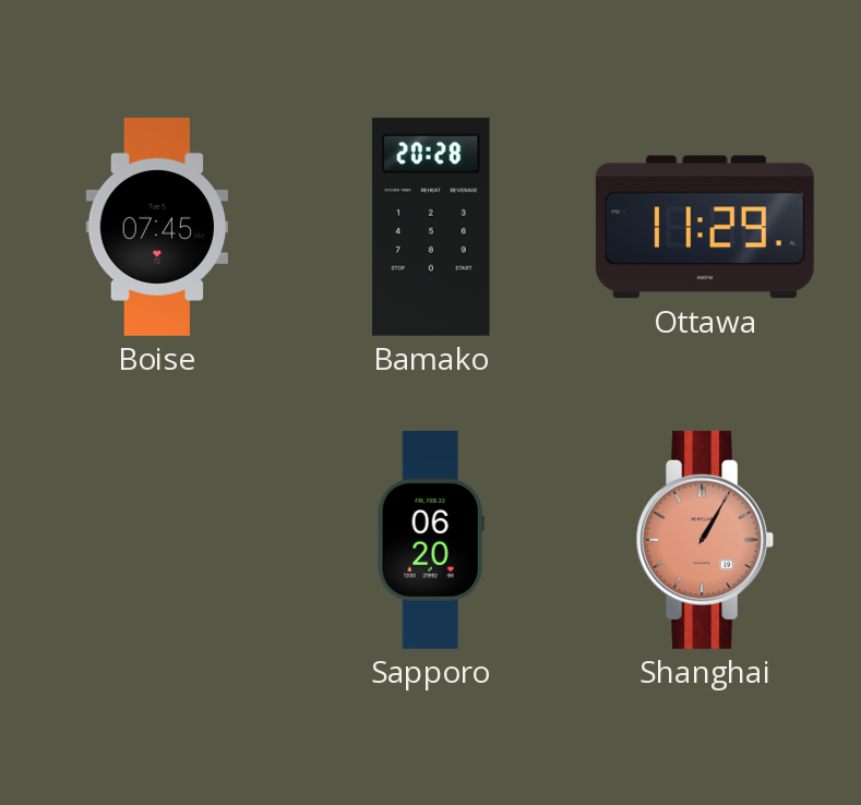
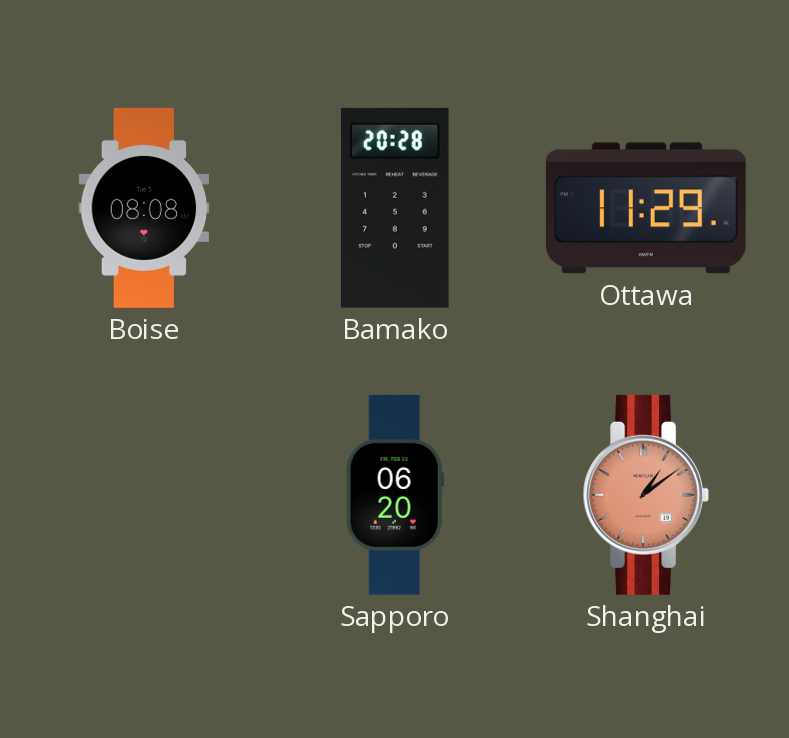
Boise: 07:45 -> 08:08
Shanghai: 1:05 -> 1:09
